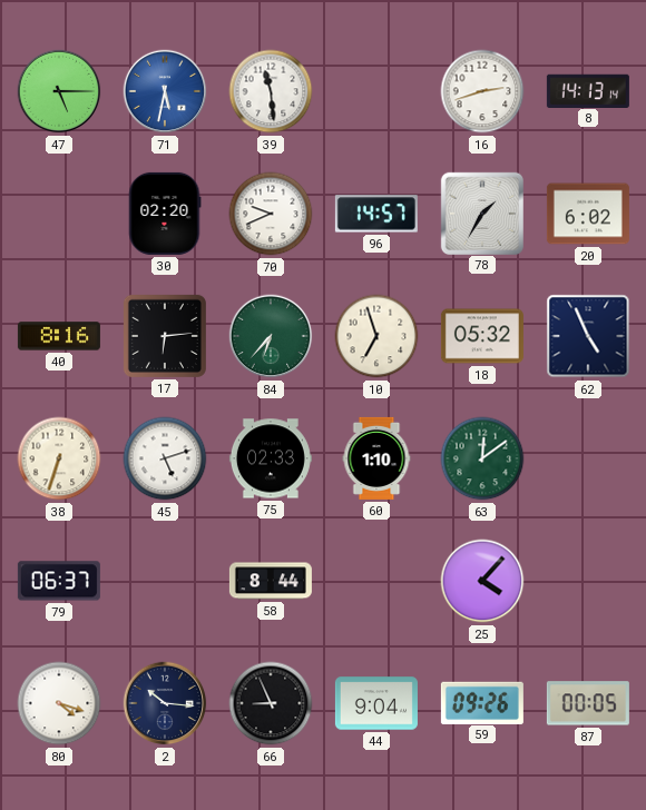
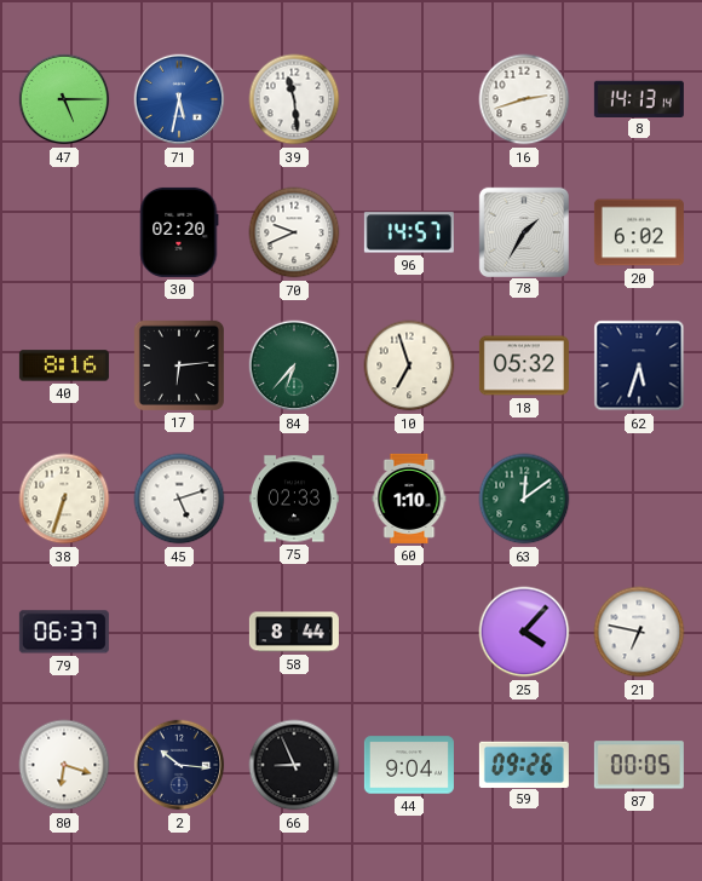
62: 4:56 -> 5:33
21: none -> 6:47
80: 4:18 -> 6:18
